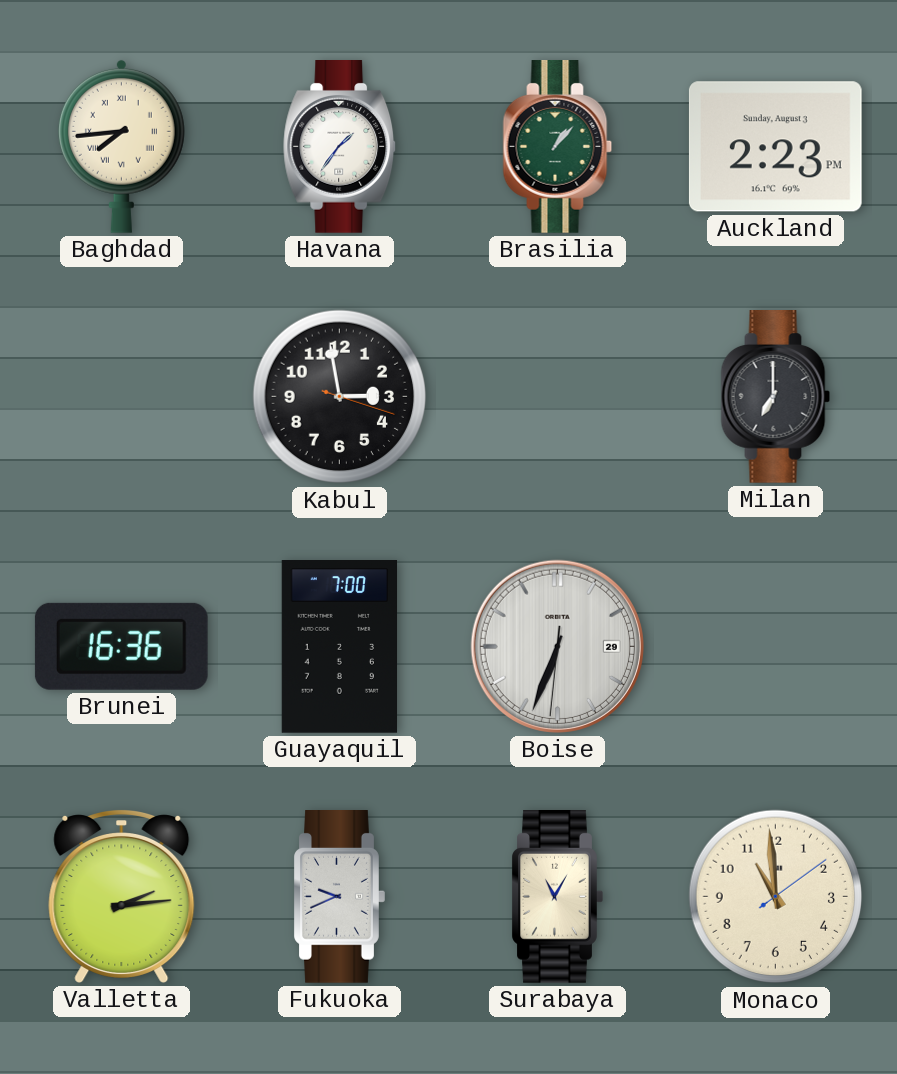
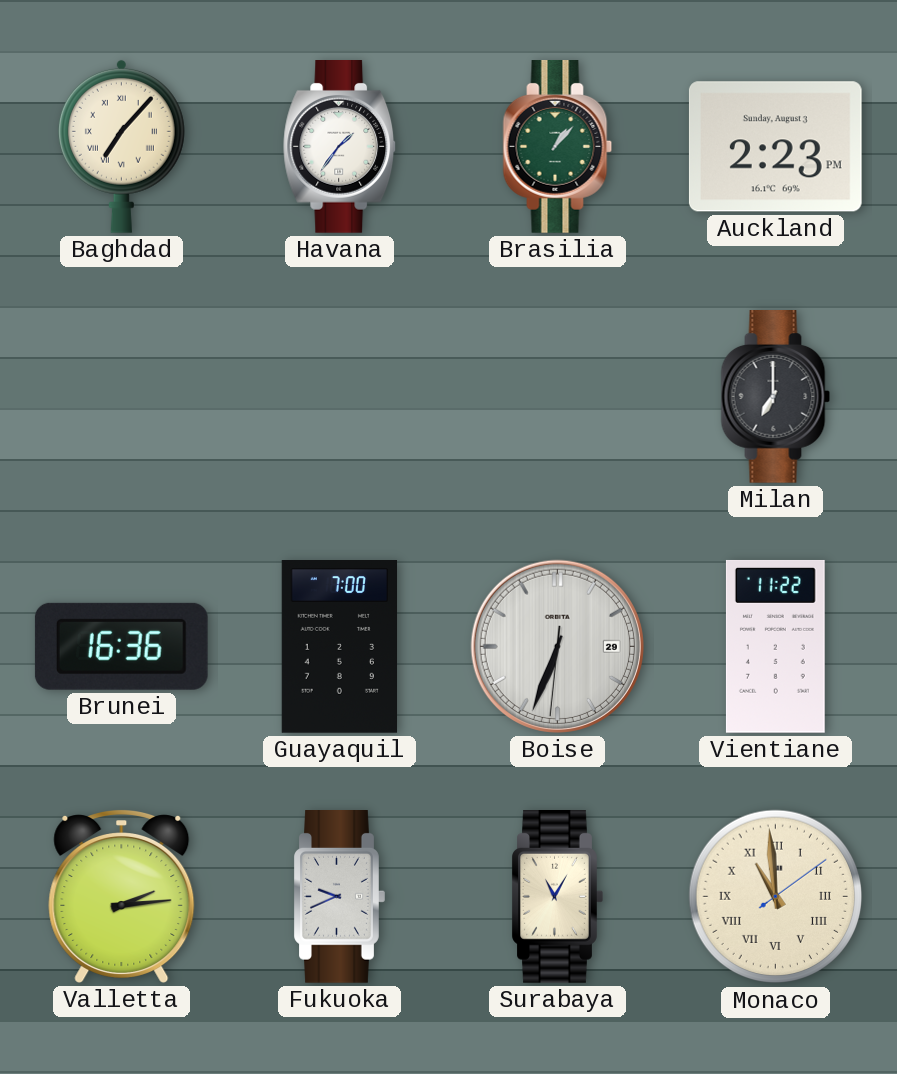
Baghdad: 7:44 -> 7:07
Kabul: 2:58 -> none
Vientiane: none -> 11:22
Monaco numerals: Arabic -> Roman
